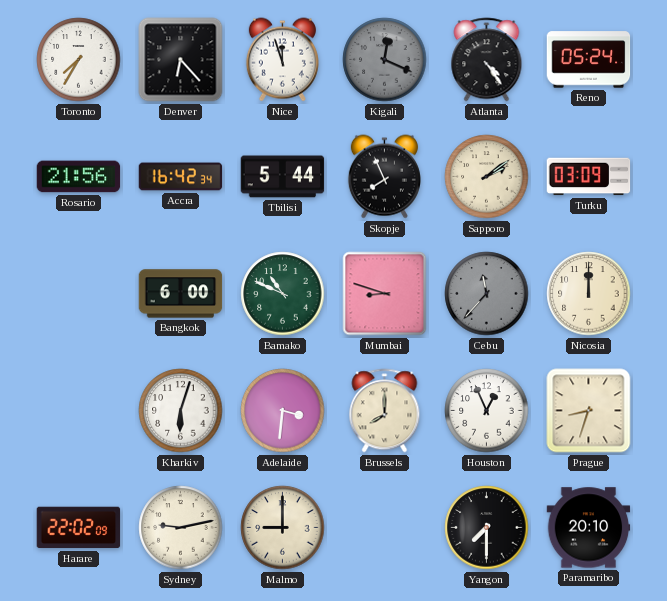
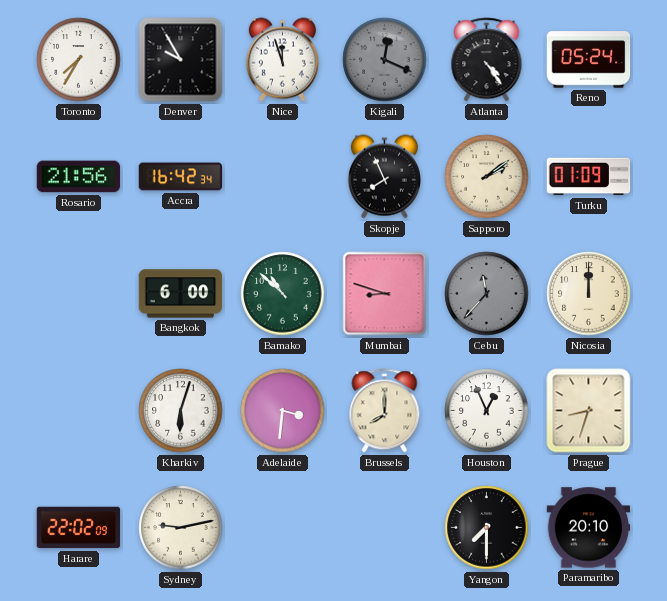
Denver: 6:23 -> 9:55
Tbilisi: 5:44 -> none
Turku: 03:09 -> 01:09
Bamako: 10:49 -> 10:52
Malmo: 9:00 -> none
